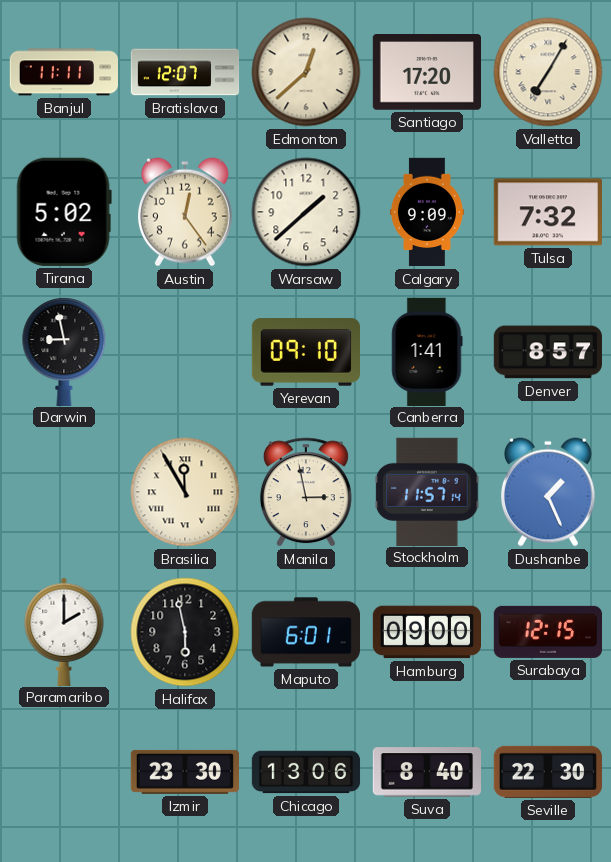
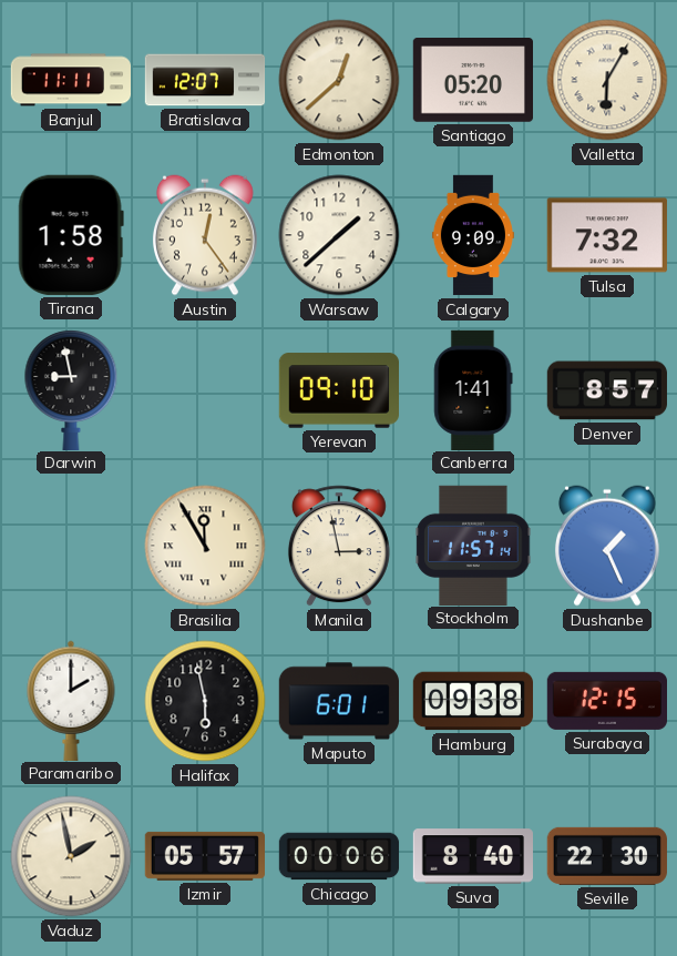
Santiago: 17:20 -> 05:20
Valletta: 7:05 -> 6:05
Tirana: 5:02 -> 1:58
Hamburg: 09:00 -> 09:38
Vaduz: none -> 1:58
Izmir: 23:30 -> 05:57
Chicago: 13:06 -> 00:06
